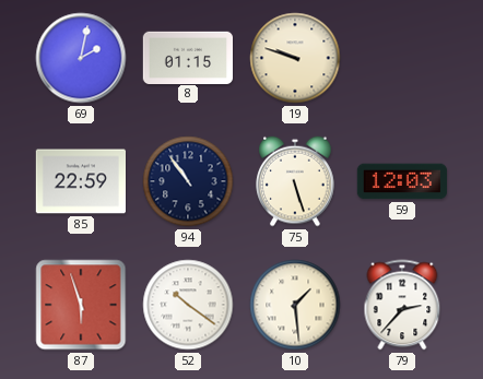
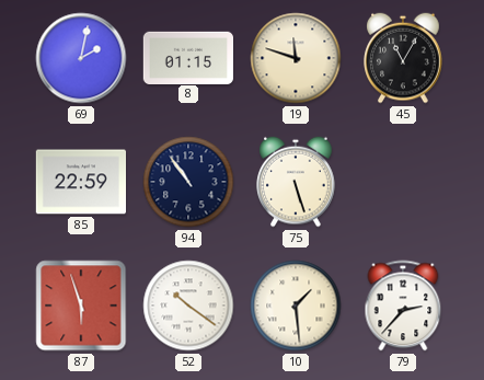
19: 9:48 -> 11:48
45: none -> 11:05
59: 12:03 -> none
